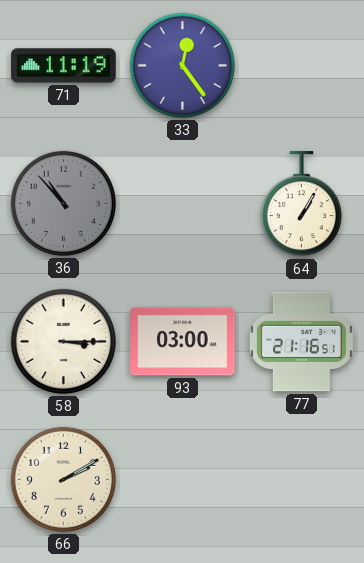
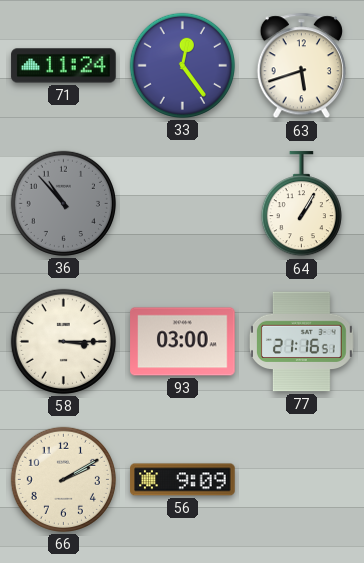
71: 11:19 -> 11:24
63: none -> 5:42
56: none -> 9:09
